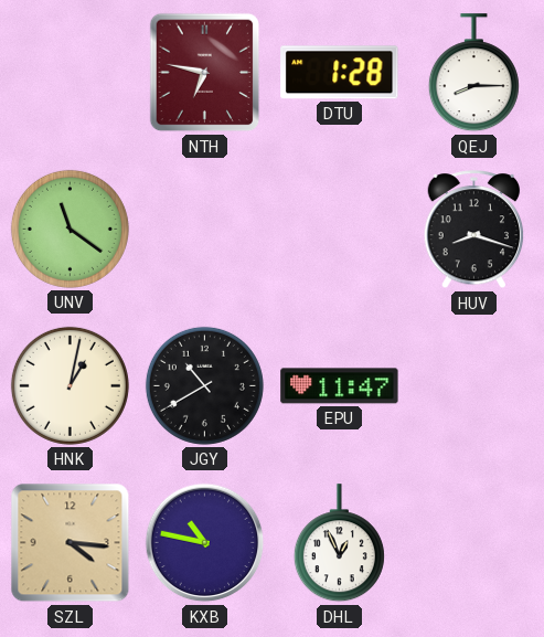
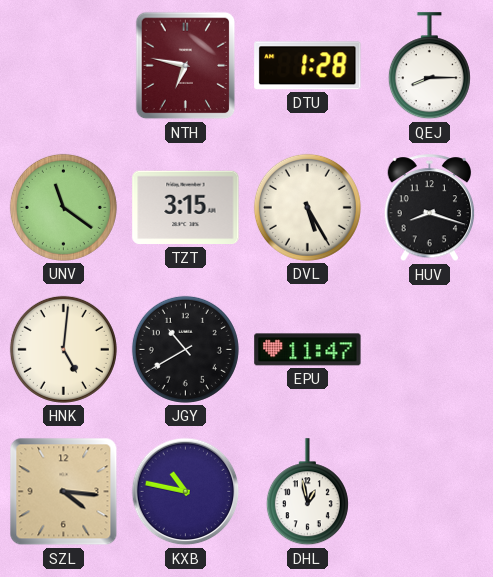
TZT: none -> 3:15
DVL: none -> 5:25
HNK: 1:02 -> 5:01
DHL: 12:56 -> 12:58
